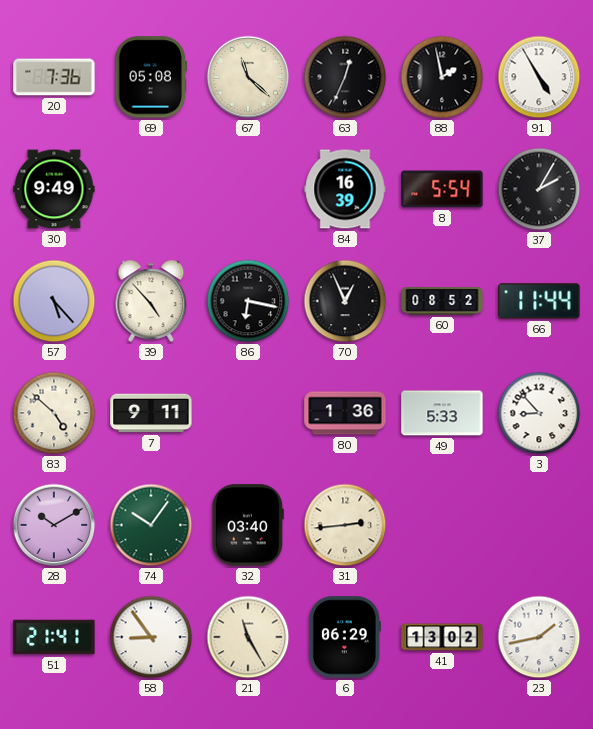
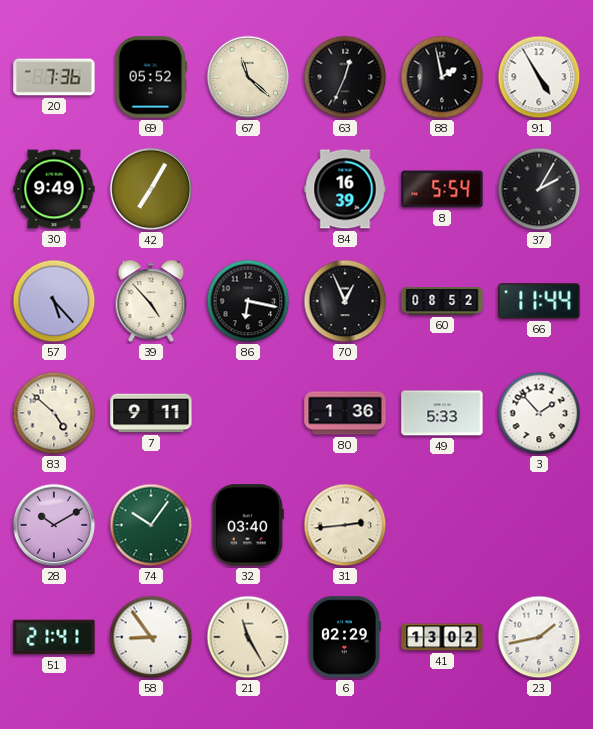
69: 05:08 -> 05:52
42: none -> 7:05
3: 8:53 -> 1:53
6: 06:29 -> 02:29
